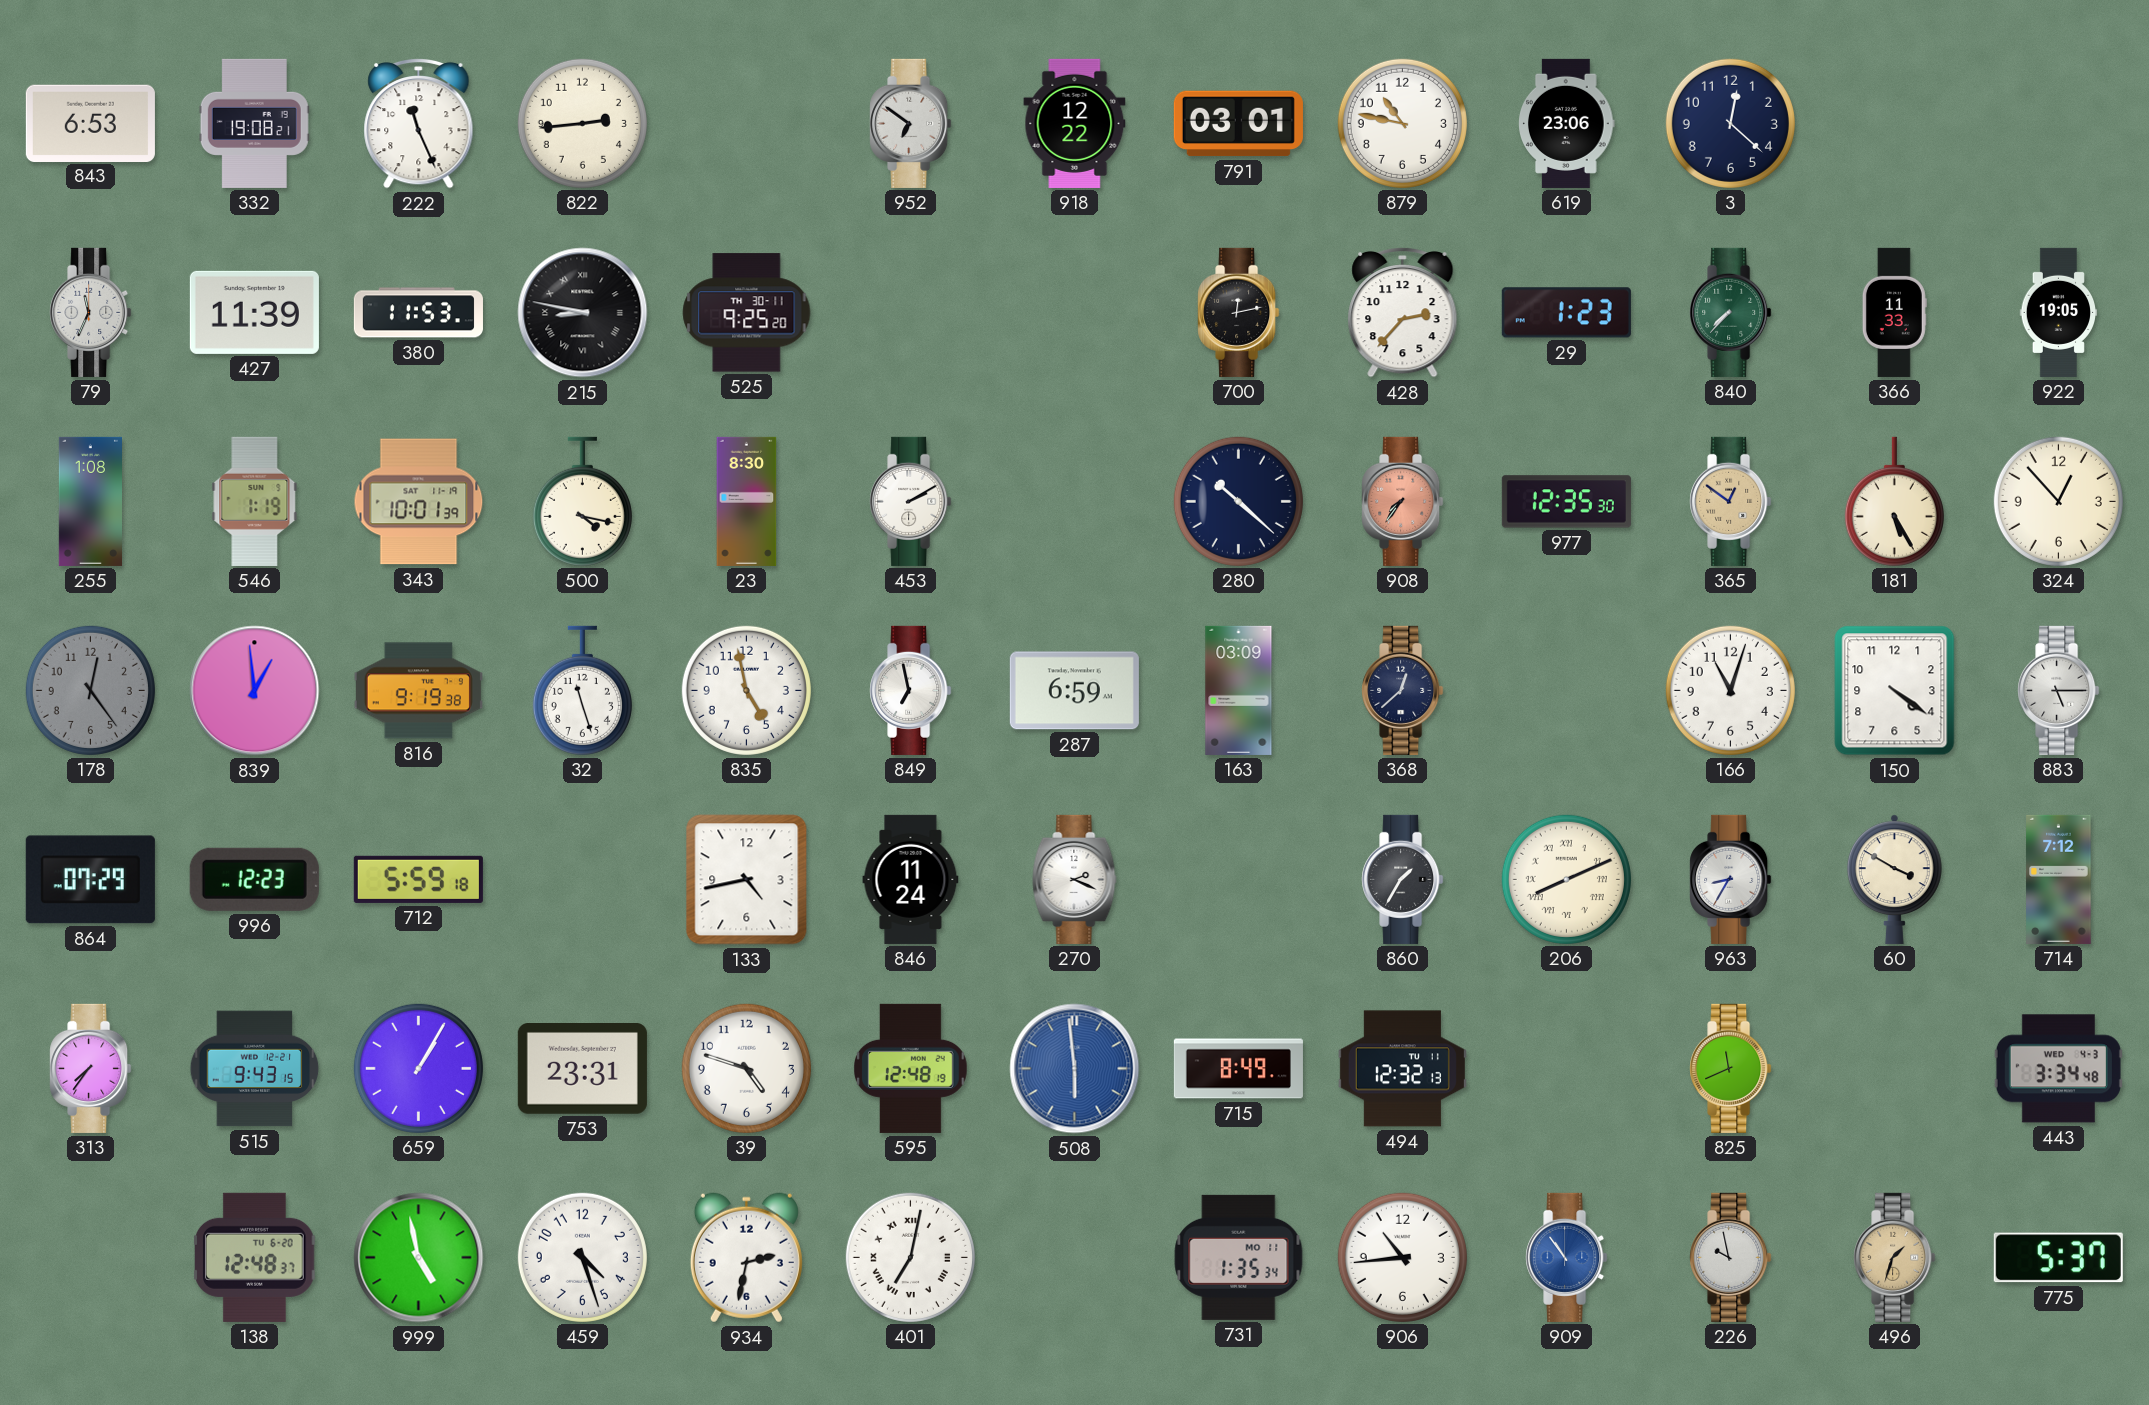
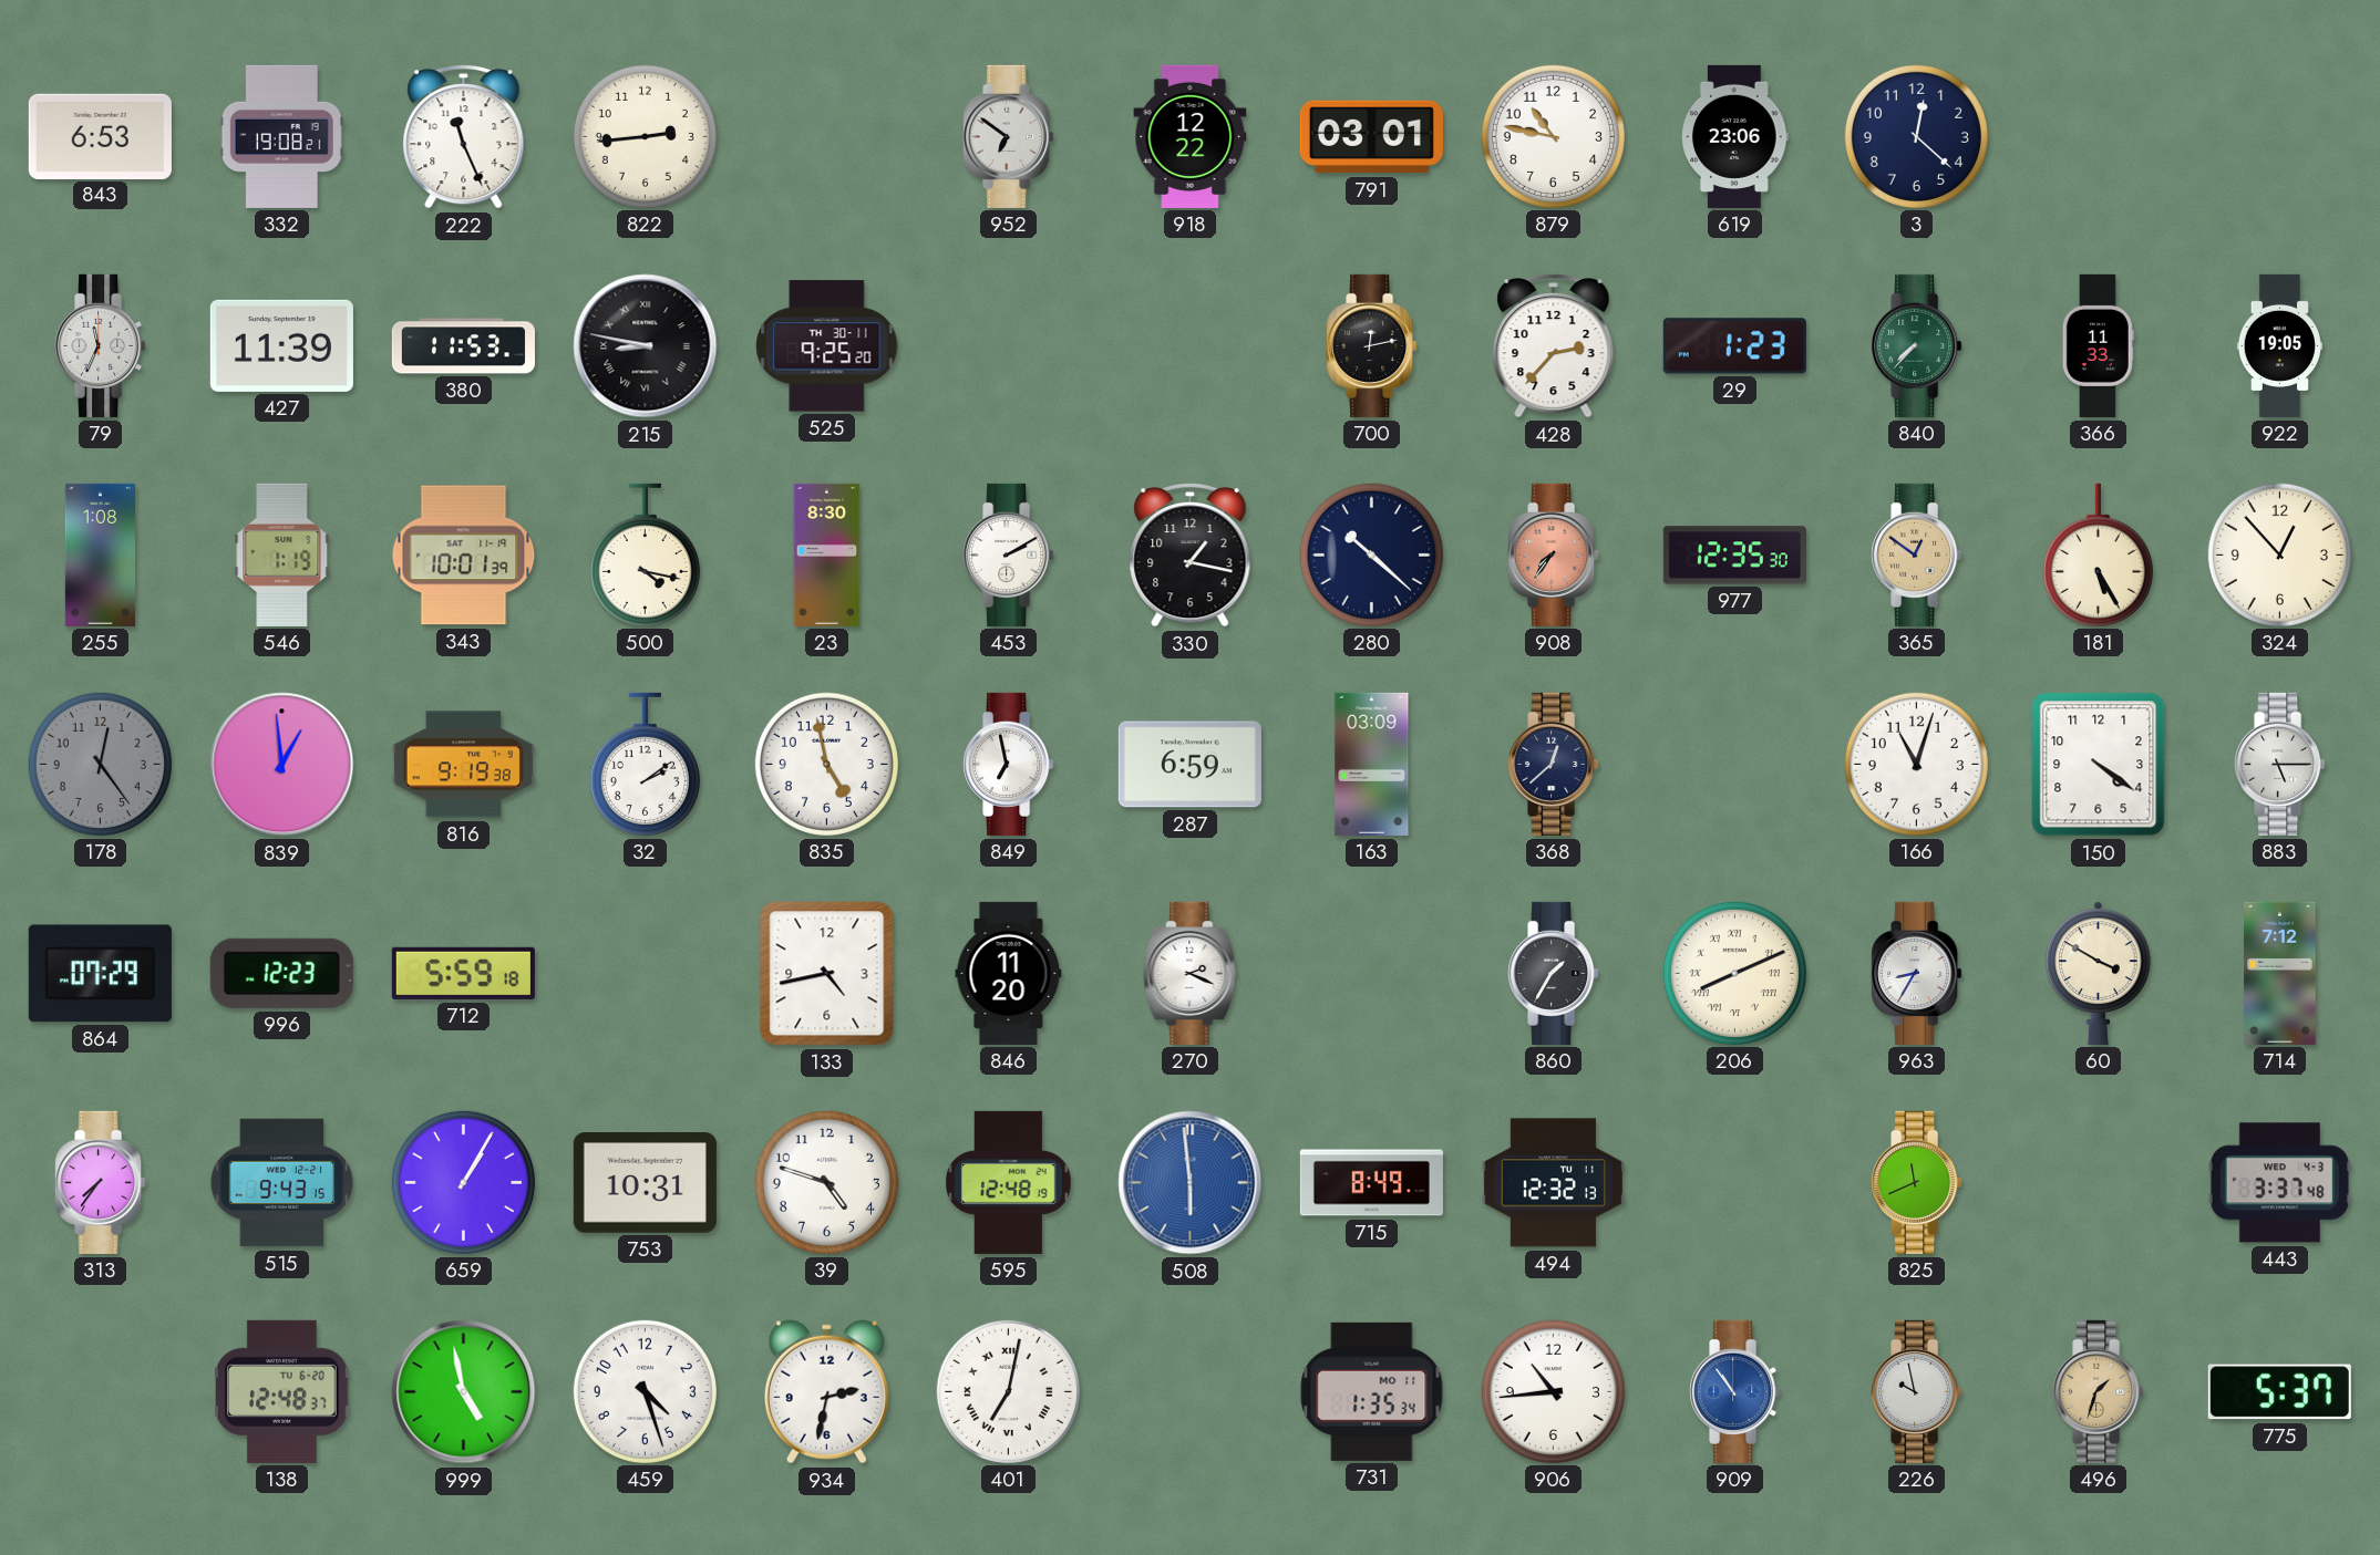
330: none -> 1:17
32: 11:27 -> 2:09
846: 11:24 -> 11:20
753: 23:31 -> 10:31
443: 3:34 -> 3:37
